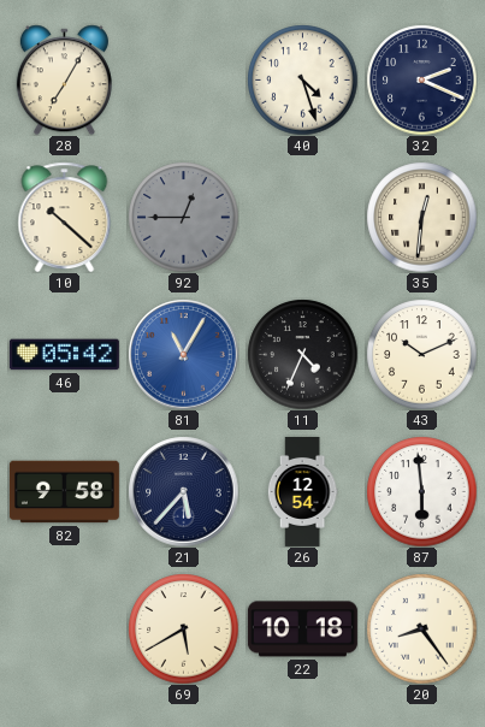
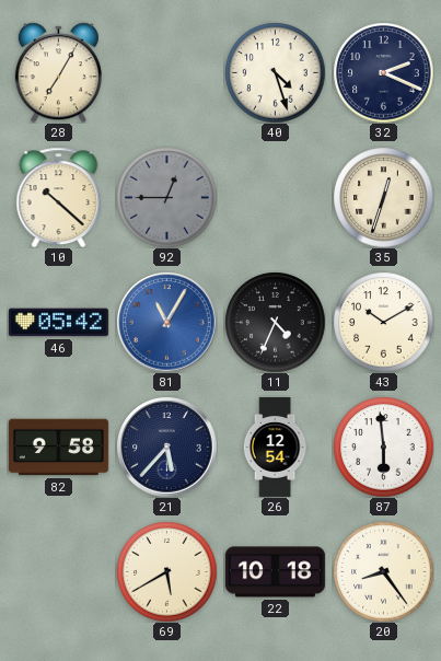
35: 12:31 -> 12:33
43: 10:11 -> 10:10
